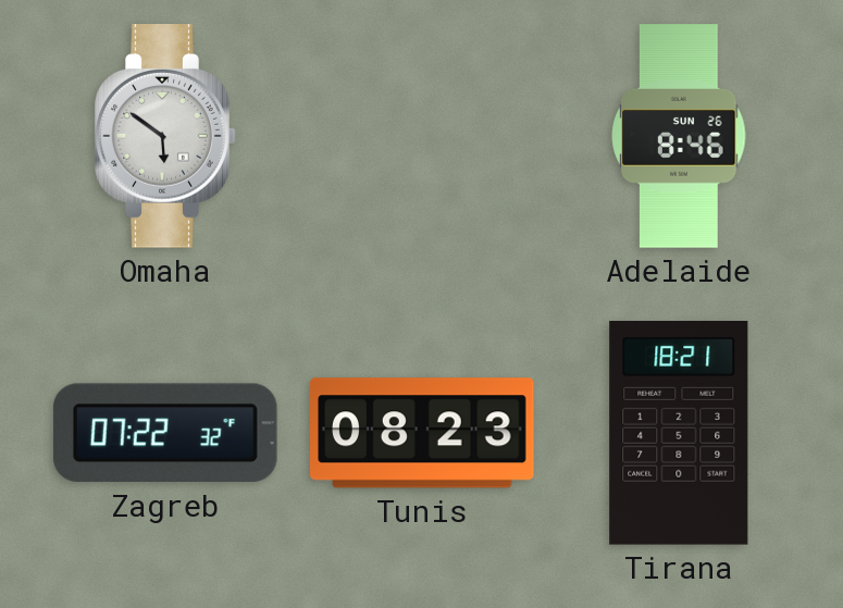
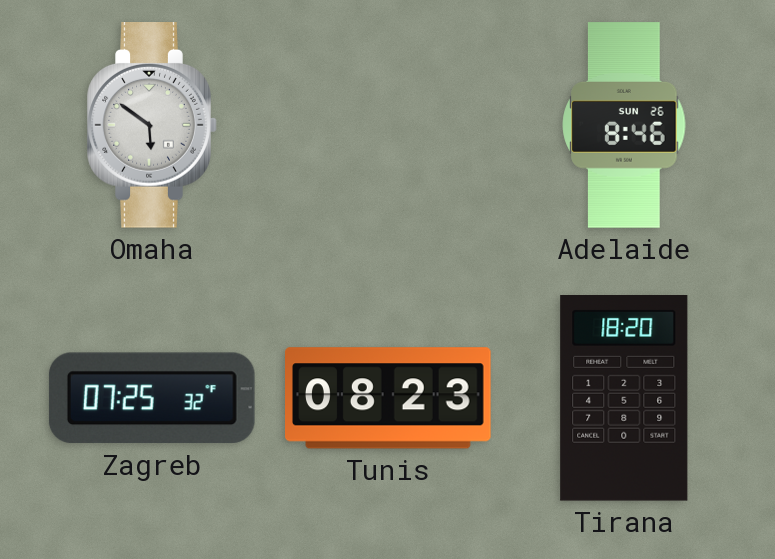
Zagreb: 07:22 -> 07:25
Tirana: 18:21 -> 18:20
